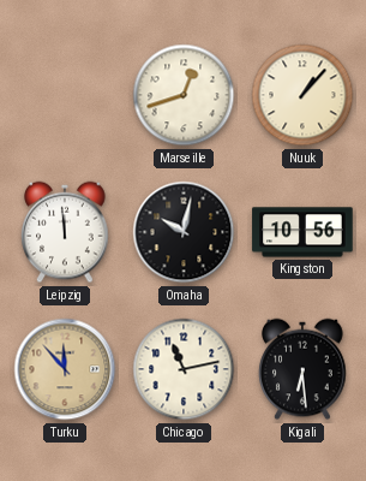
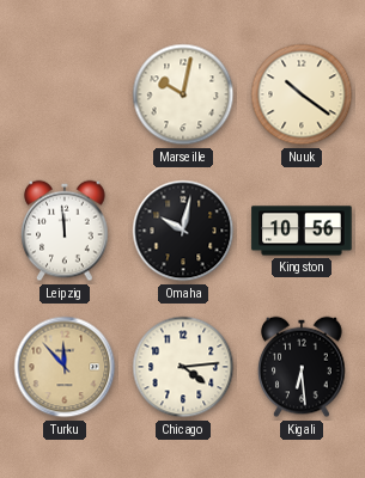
Marseille: 12:42 -> 10:02
Nuuk: 1:07 -> 10:21
Chicago: 11:13 -> 4:14
